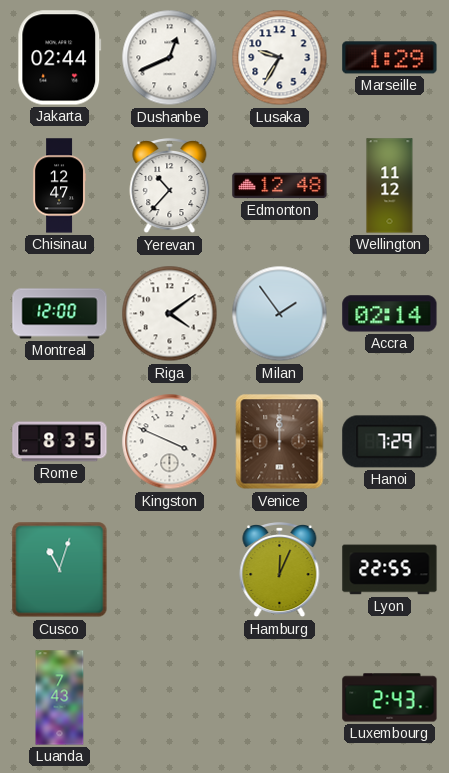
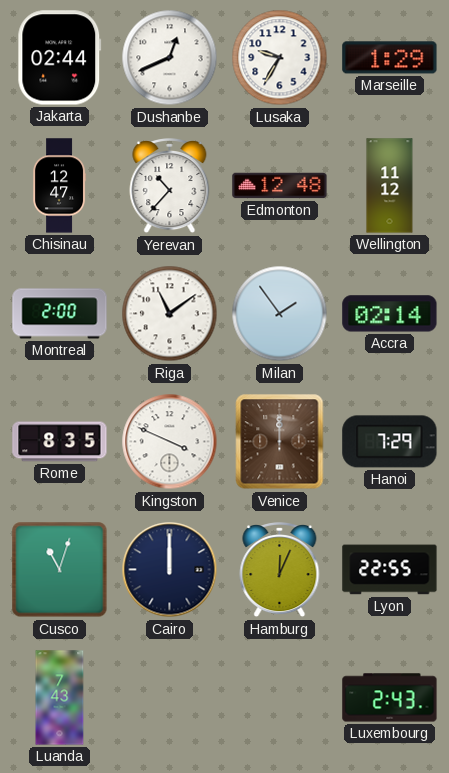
Montreal: 12:00 -> 2:00
Riga: 4:09 -> 11:09
Cairo: none -> 12:00
